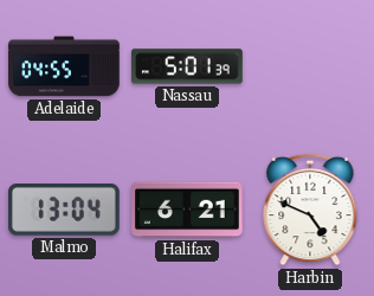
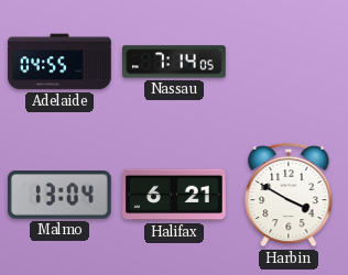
Nassau: 5:01 -> 7:14
Harbin: 4:49 -> 3:50
